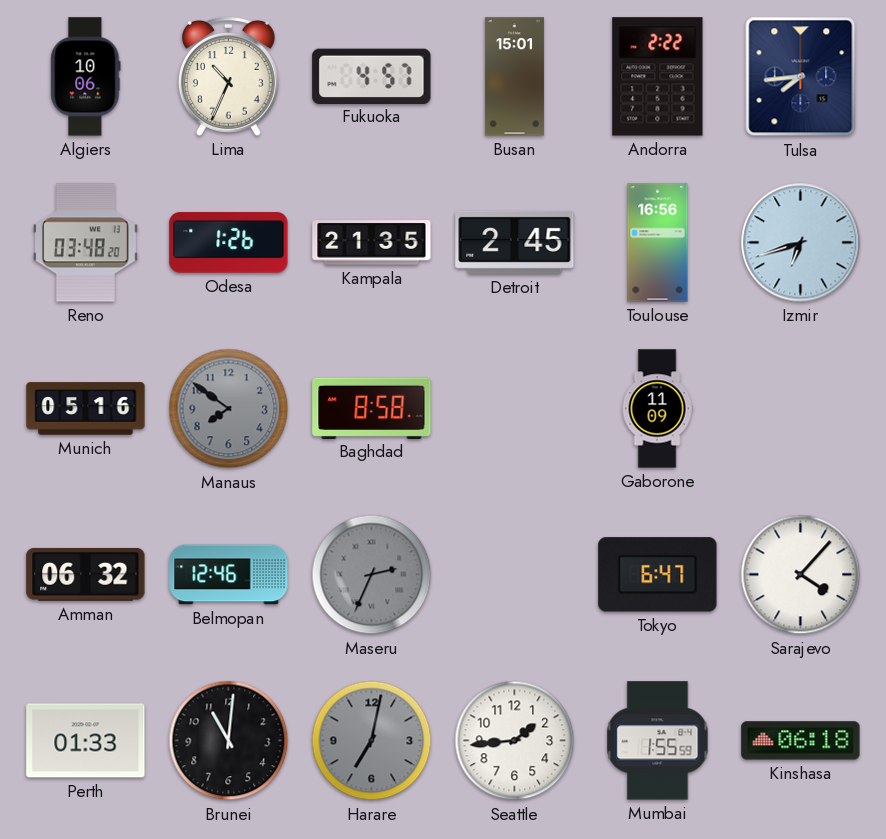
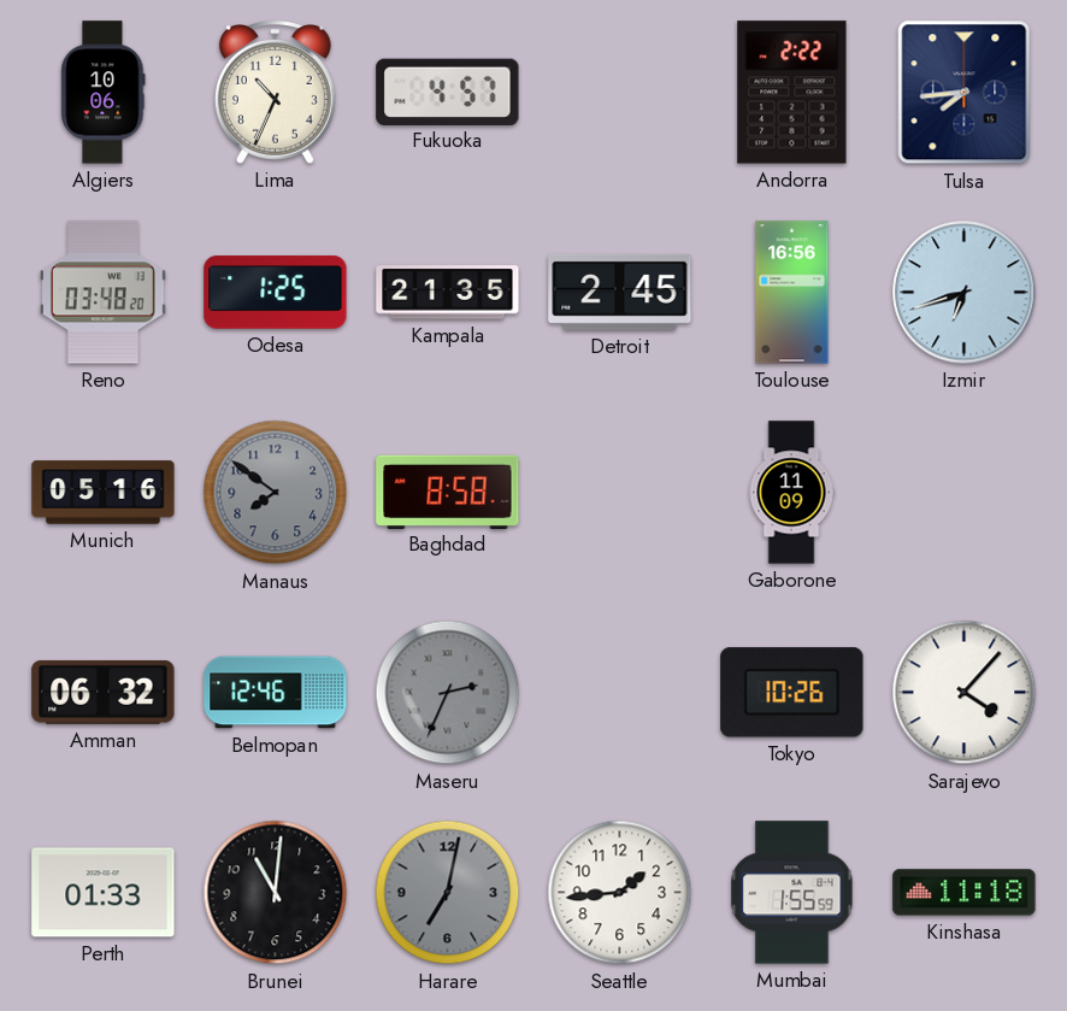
Busan: 15:01 -> none
Odesa: 1:26 -> 1:25
Tokyo: 6:47 -> 10:26
Kinshasa: 06:18 -> 11:18
